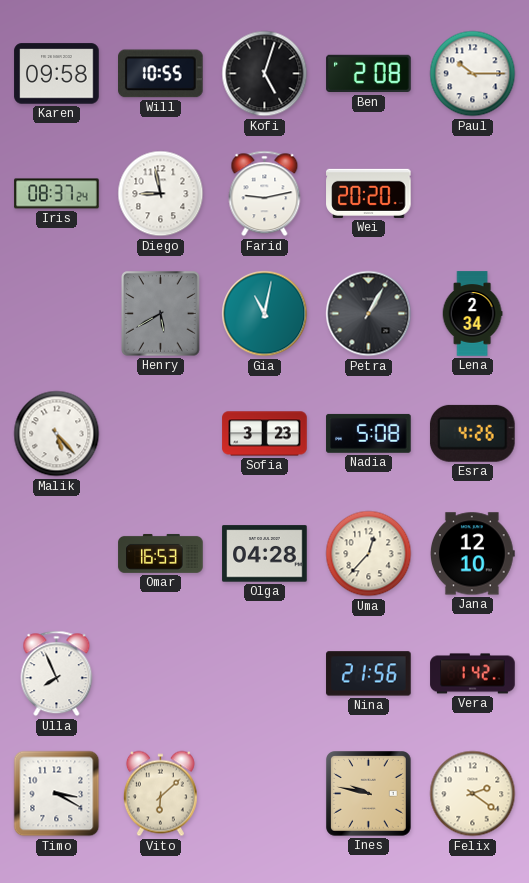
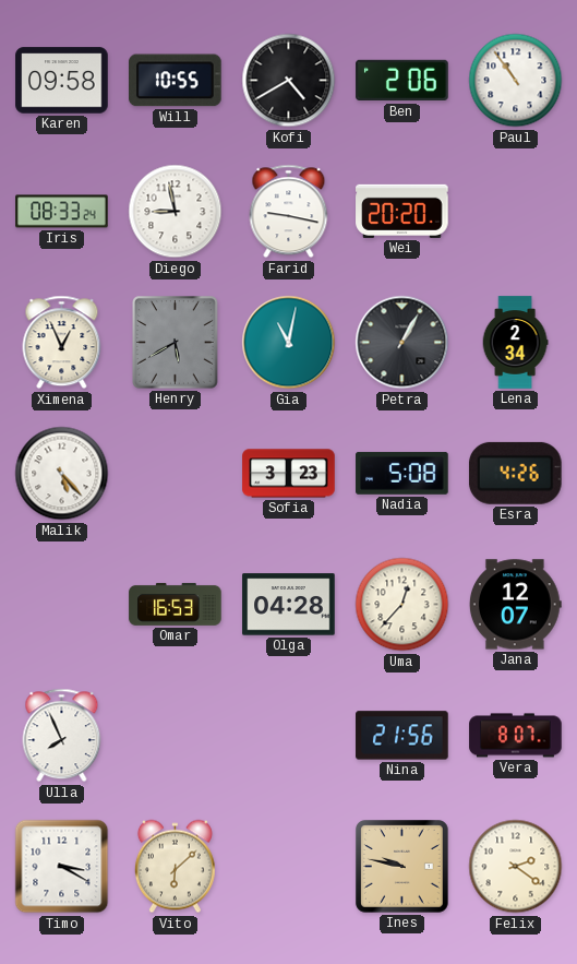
Kofi: 5:03 -> 4:40
Ben: 2:08 -> 2:06
Paul: 10:15 -> 10:54
Iris: 08:37 -> 08:33
Farid: 9:13 -> 9:17
Ximena: none -> 12:56
Jana: 12:10 -> 12:07
Vera: 1:42 -> 8:07
